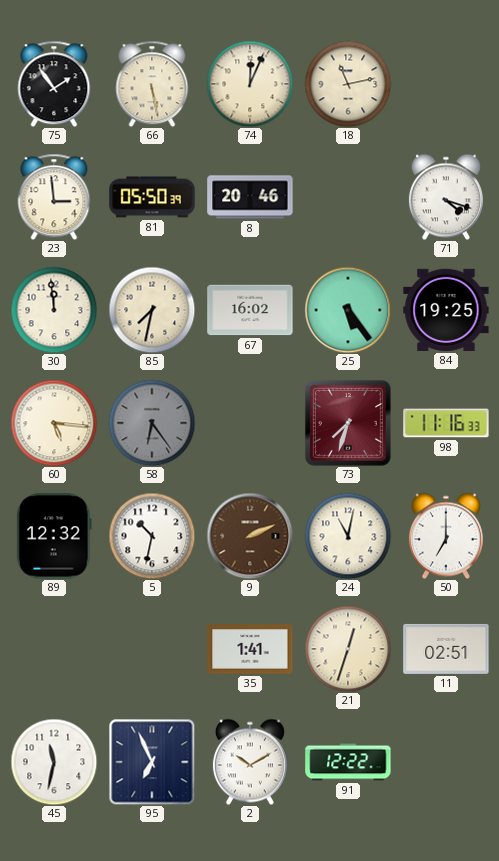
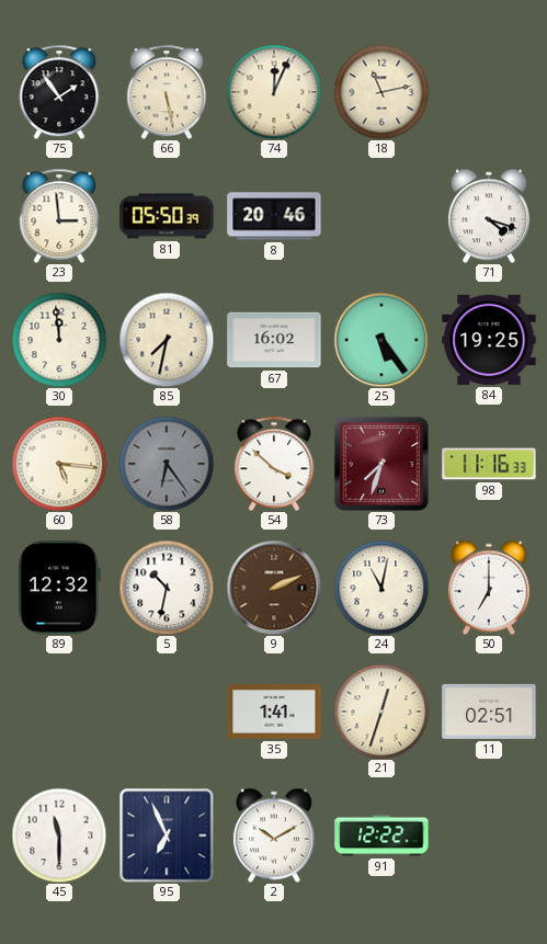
54: none -> 3:52
45: 11:32 -> 11:30
